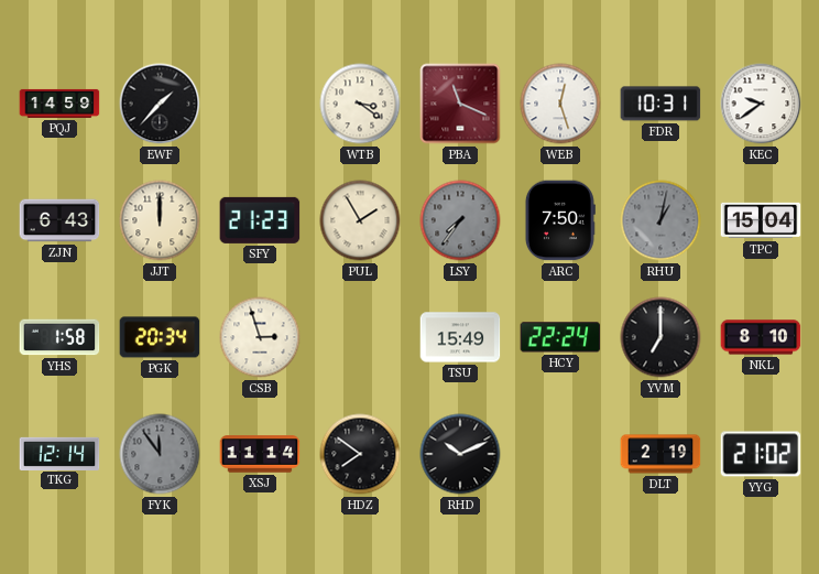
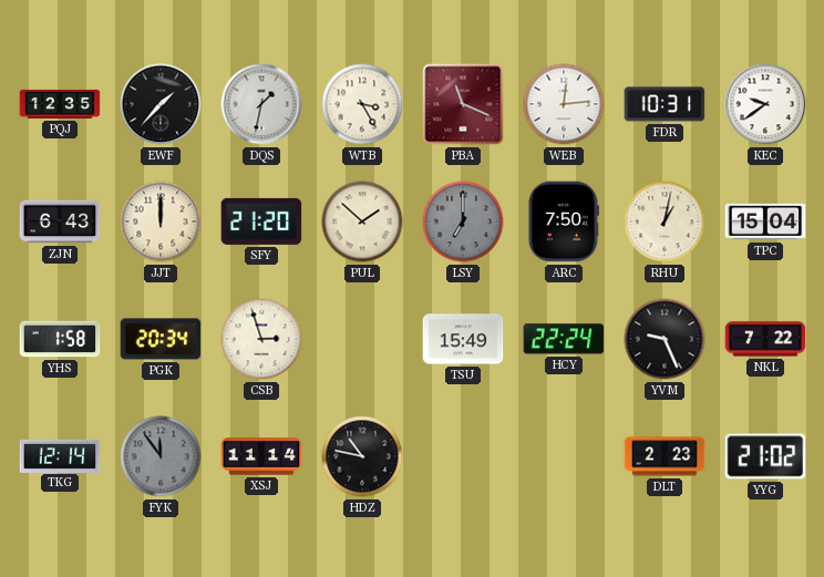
PQJ: 14:59 -> 12:35
DQS: none -> 1:32
WTB: 3:21 -> 3:25
WEB: 12:27 -> 12:14
SFY: 21:23 -> 21:20
PUL: 1:55 -> 1:52
LSY: 7:36 -> 7:00
RHU dial: grey -> cream
YVM: 7:00 -> 9:26
NKL: 8:10 -> 7:22
HDZ: 7:51 -> 10:47
RHD: 10:11 -> none
DLT: 2:19 -> 2:23
